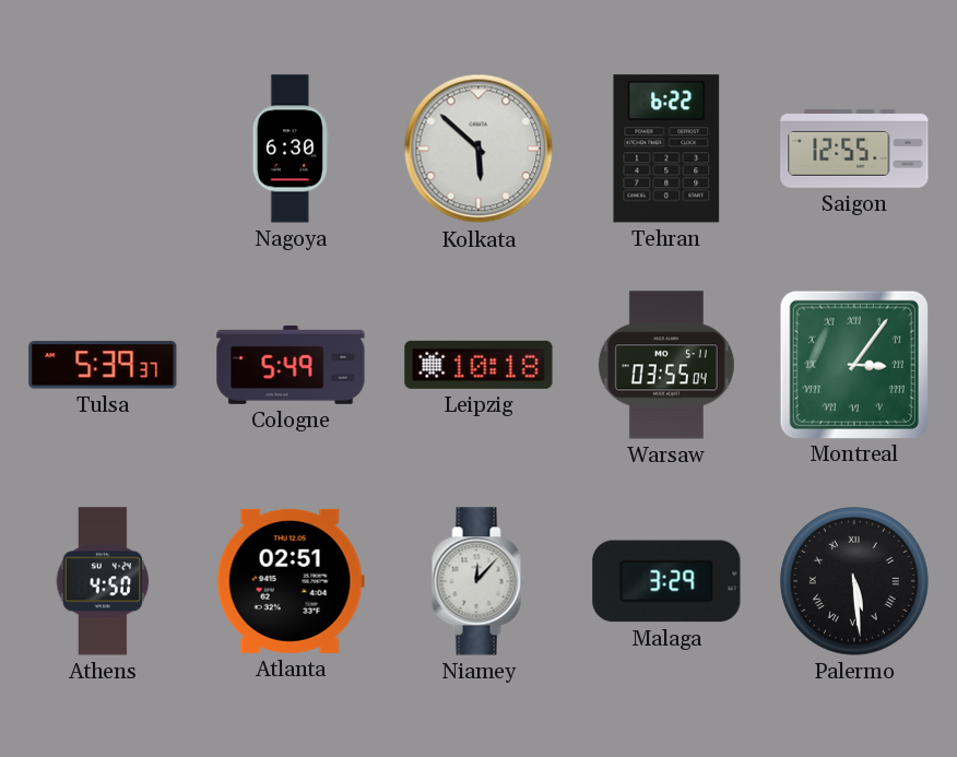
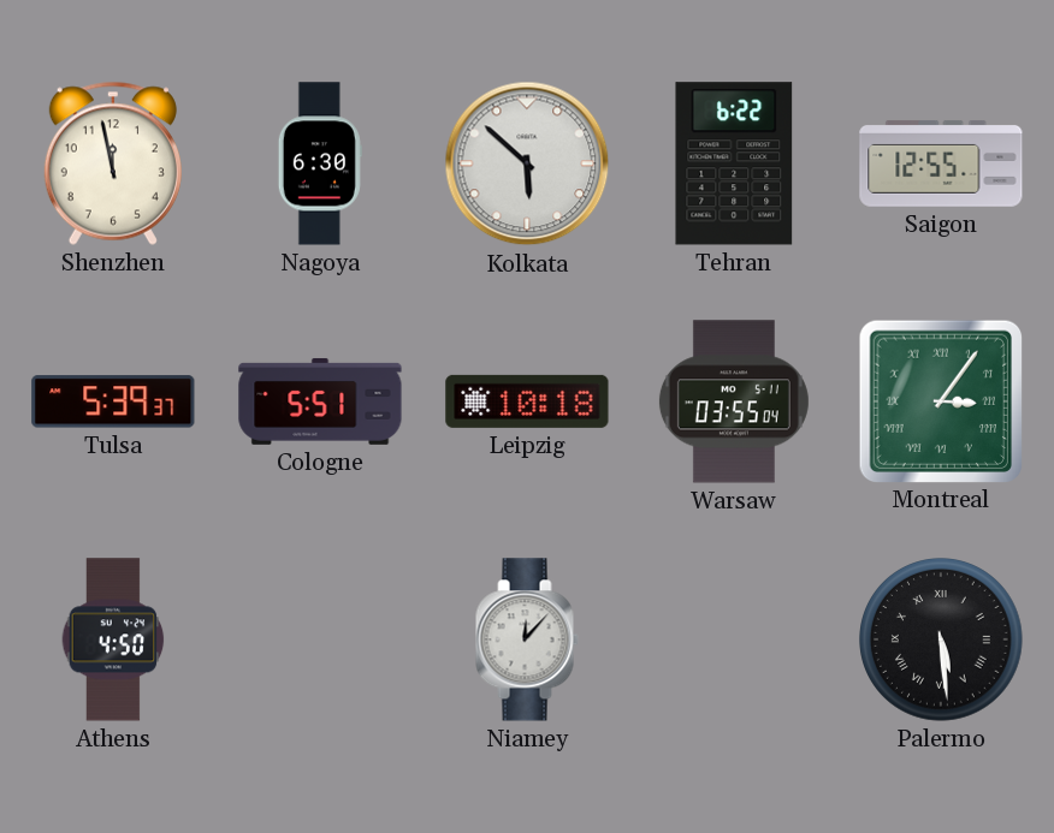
Shenzhen: none -> 11:58
Cologne: 5:49 -> 5:51
Atlanta: 02:51 -> none
Malaga: 3:29 -> none
